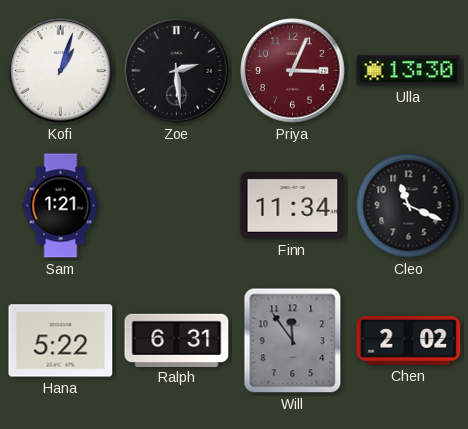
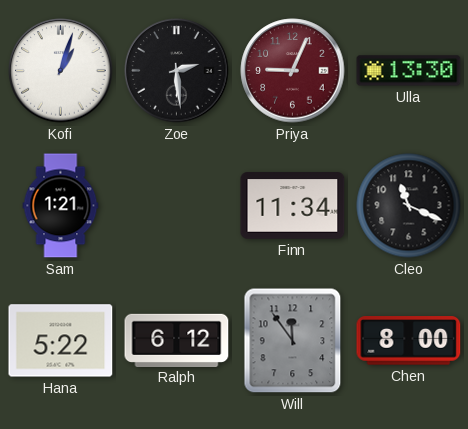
Priya: 3:04 -> 9:04
Ralph: 6:31 -> 6:12
Chen: 2:02 -> 8:00
